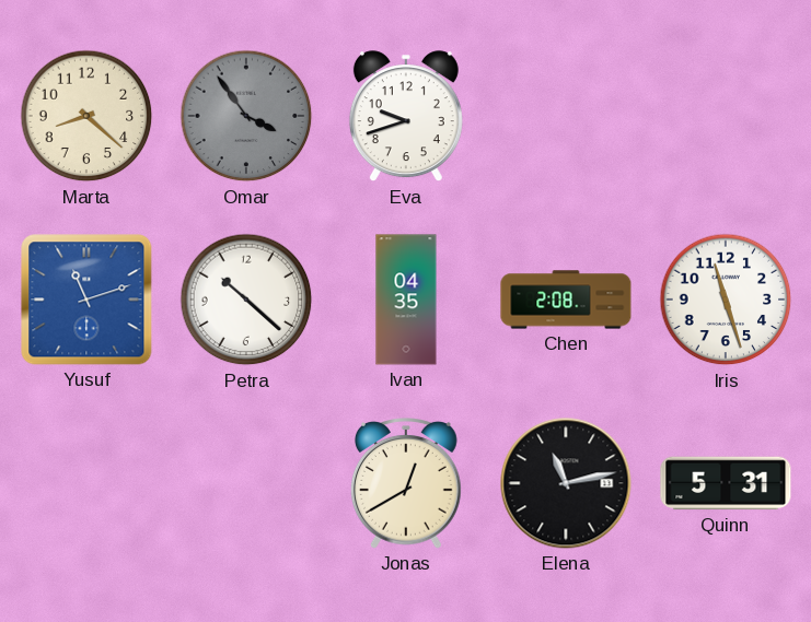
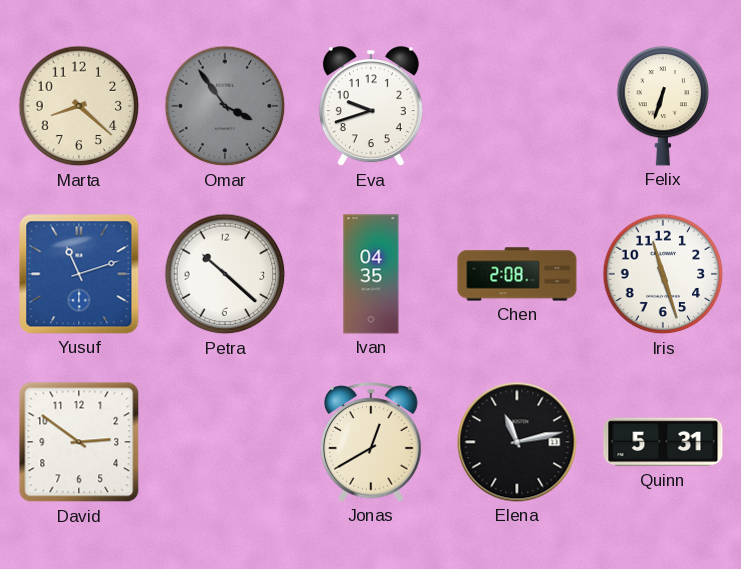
Felix: none -> 6:33
David: none -> 2:51
